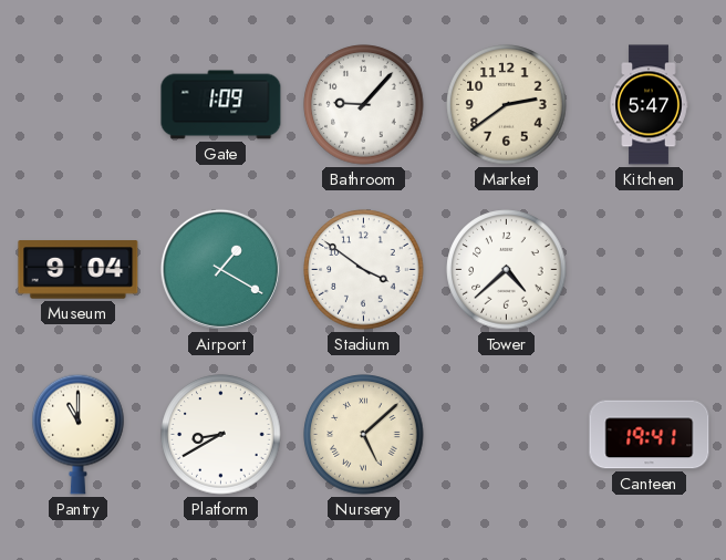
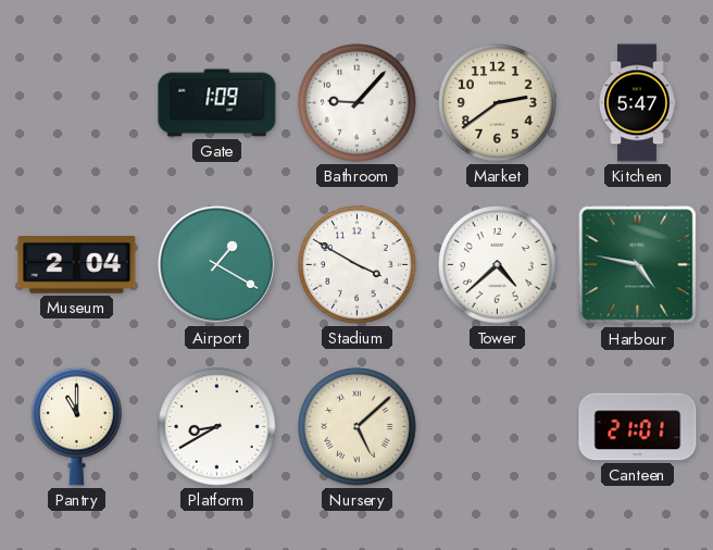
Museum: 9:04 -> 2:04
Stadium: 3:51 -> 3:50
Harbour: none -> 4:47
Canteen: 19:41 -> 21:01
